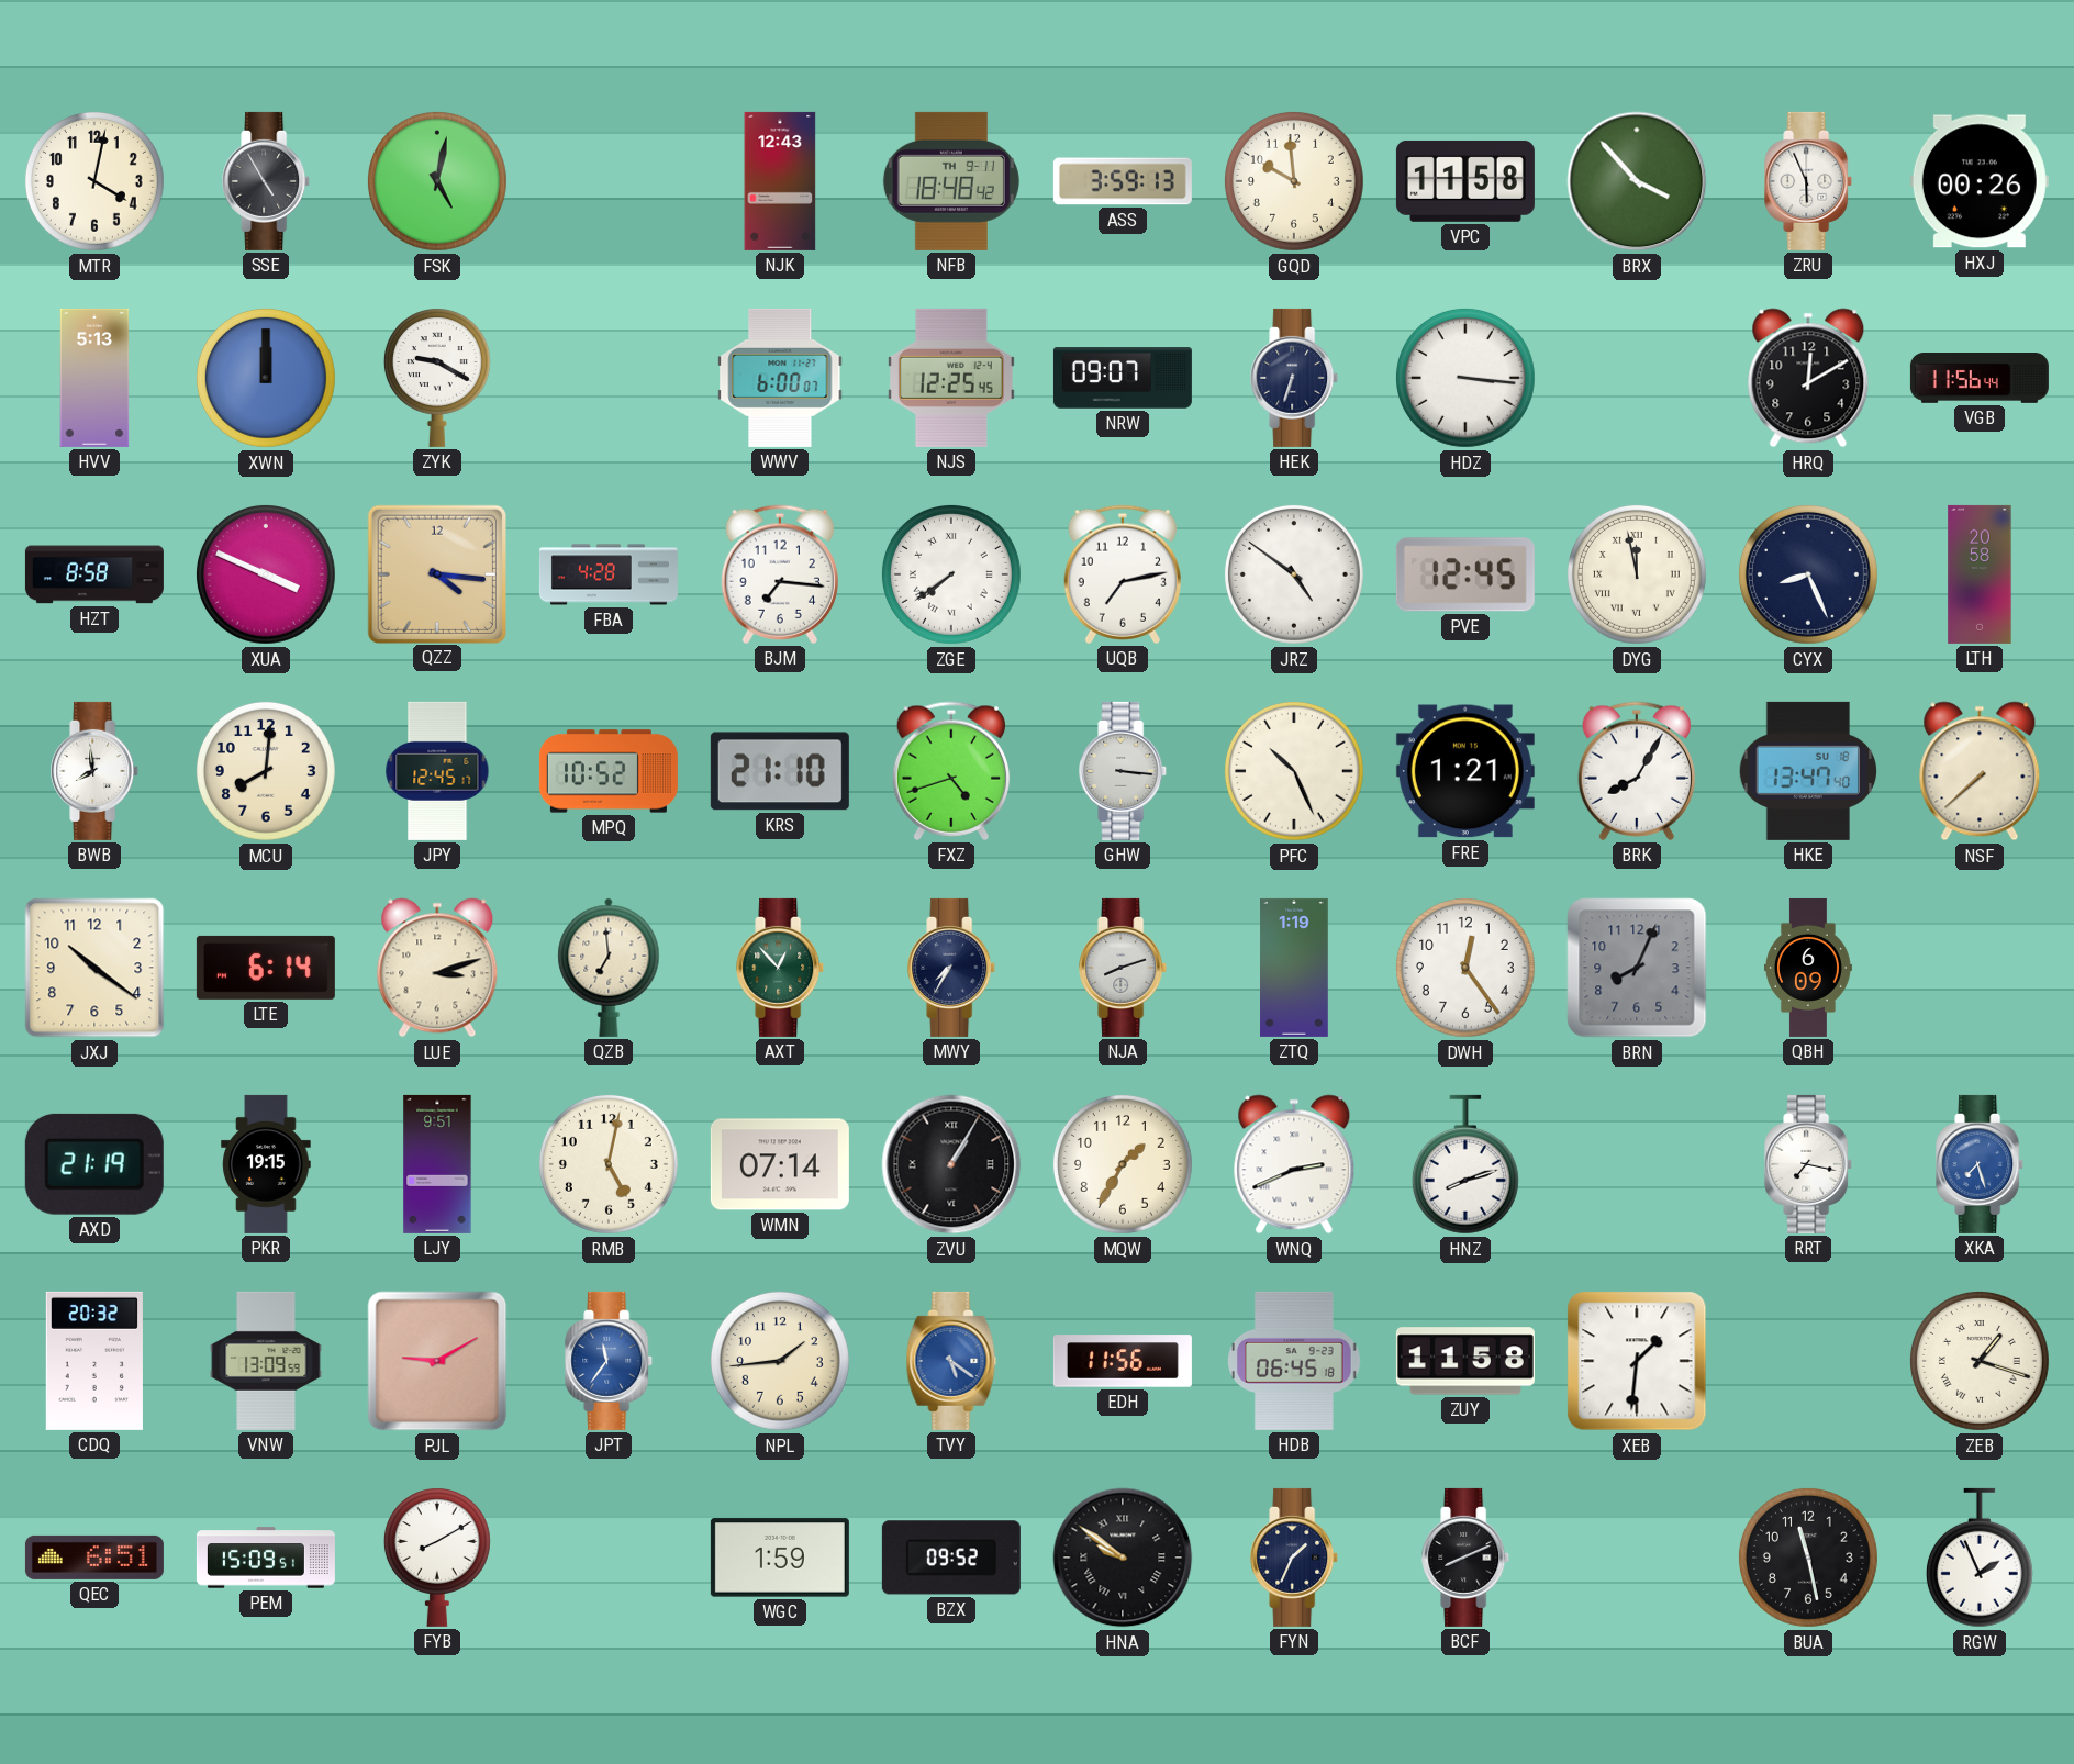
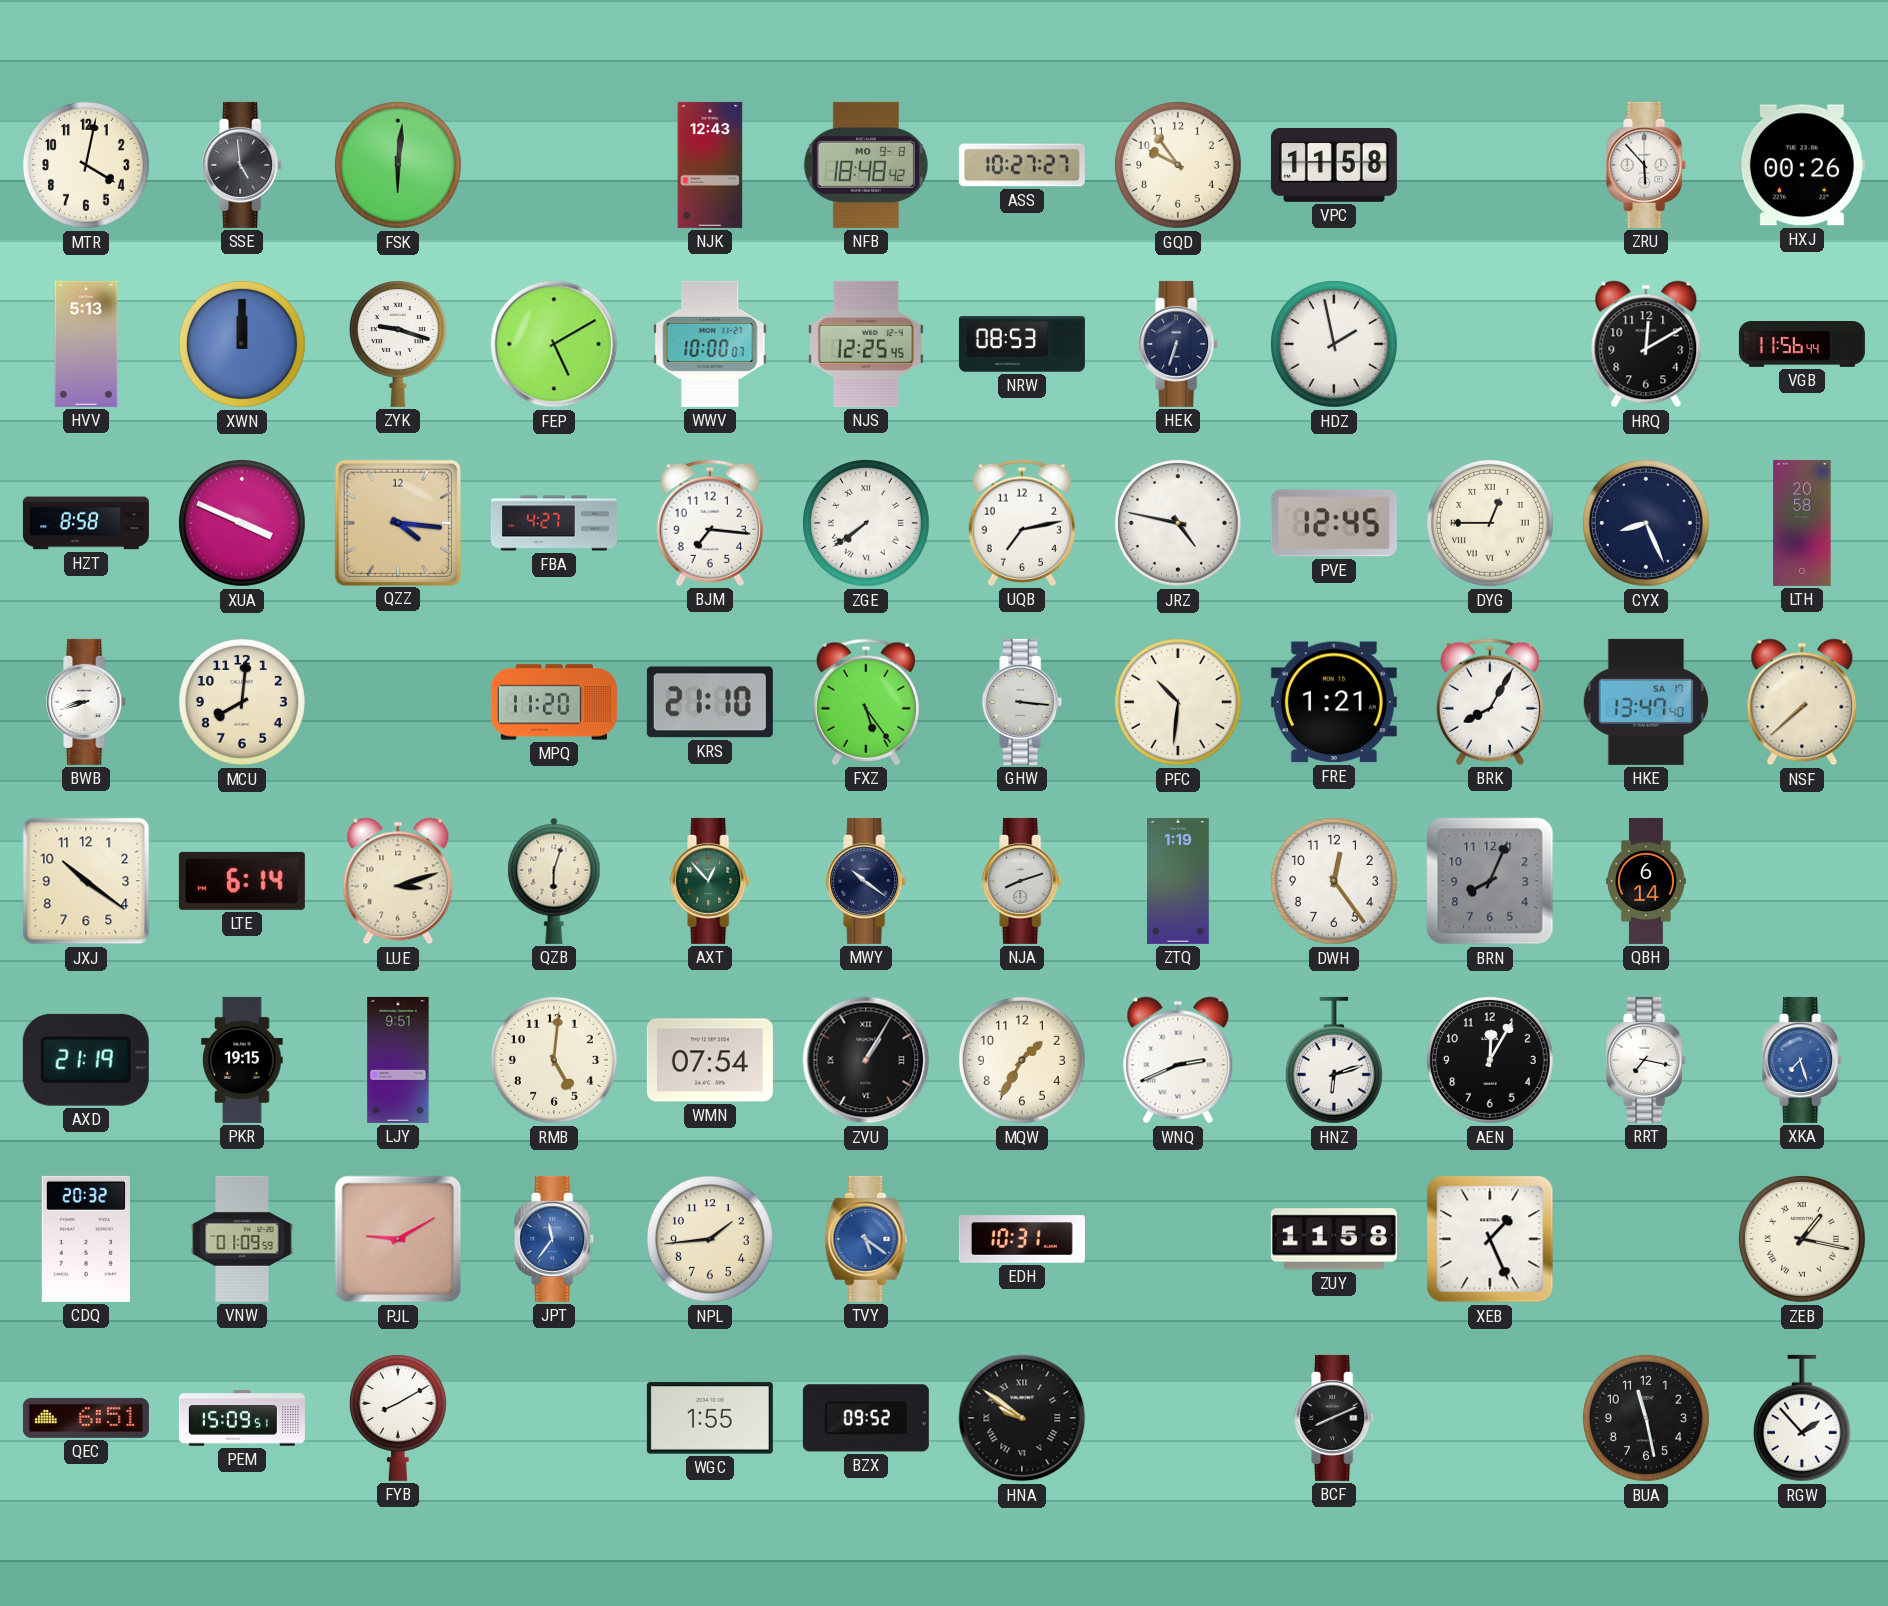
SSE: 4:55 -> 4:59
FSK: 5:02 -> 6:01
NFB date: TH 9-11 -> MO 9-8
ASS: 3:59 -> 10:27
GQD: 9:59 -> 9:54
BRX: 3:53 -> none
ZRU: 5:56 -> 5:53
ZYK: 9:20 -> 9:18
FEP: none -> 5:10
WWV: 6:00 -> 10:00
NRW: 09:07 -> 08:53
HDZ: 3:16 -> 1:58
FBA: 4:28 -> 4:27
JRZ: 4:51 -> 4:47
DYG: 11:58 -> 12:45
BWB: 7:59 -> 8:42
JPY: 12:45 -> none
MPQ: 10:52 -> 11:20
FXZ: 4:42 -> 5:24
PFC: 10:26 -> 10:31
HKE date: SU 18 -> SA 17
QZB: 6:59 -> 6:03
MWY: 7:35 -> 10:21
QBH: 6:09 -> 6:14
RMB: 5:02 -> 5:01
WMN: 07:14 -> 07:54
HNZ: 8:12 -> 6:12
AEN: none -> 12:05
VNW: 13:09 -> 01:09
EDH: 11:56 -> 10:31
HDB: 06:45 -> none
XEB: 1:31 -> 1:26
ZEB: 1:18 -> 1:17
WGC: 1:59 -> 1:55
FYN: 1:34 -> none
RGW: 1:56 -> 1:53
